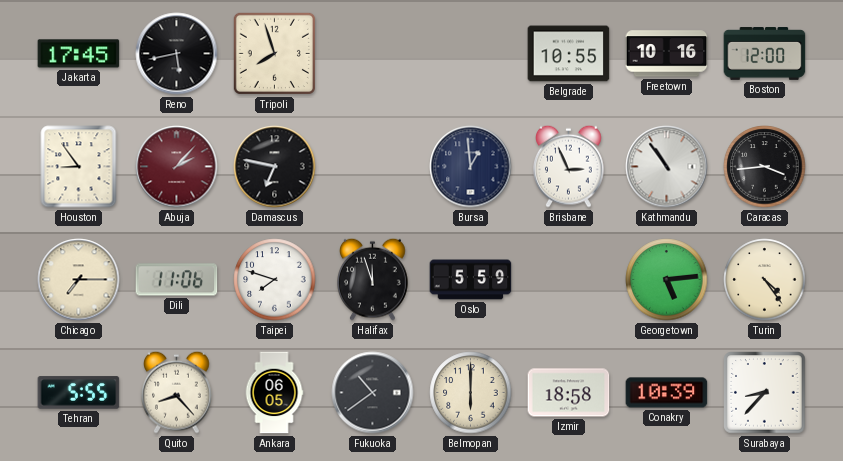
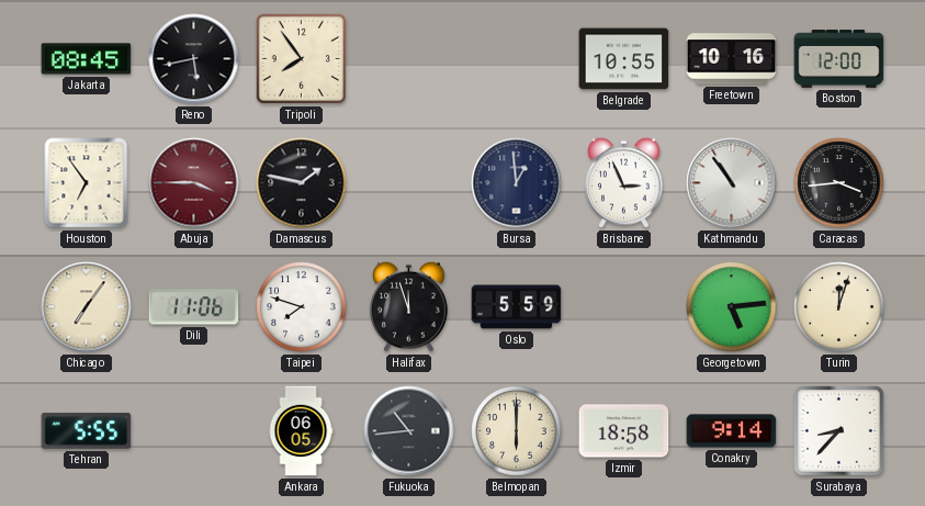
Jakarta: 17:45 -> 08:45
Tripoli: 7:57 -> 7:54
Houston: 8:54 -> 6:54
Abuja: 2:07 -> 3:45
Damascus: 6:47 -> 1:47
Chicago: 7:15 -> 7:06
Turin: 4:24 -> 12:03
Quito: 8:23 -> none
Fukuoka: 10:39 -> 10:44
Conakry: 10:39 -> 9:14
